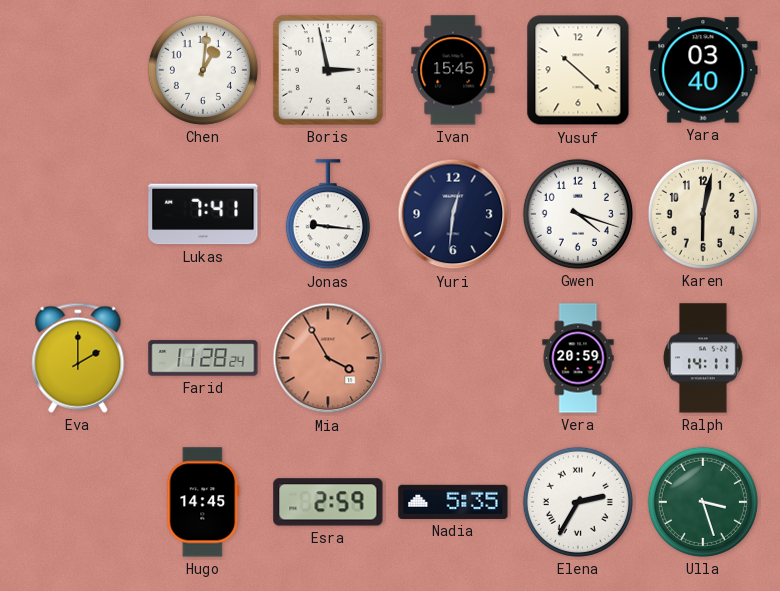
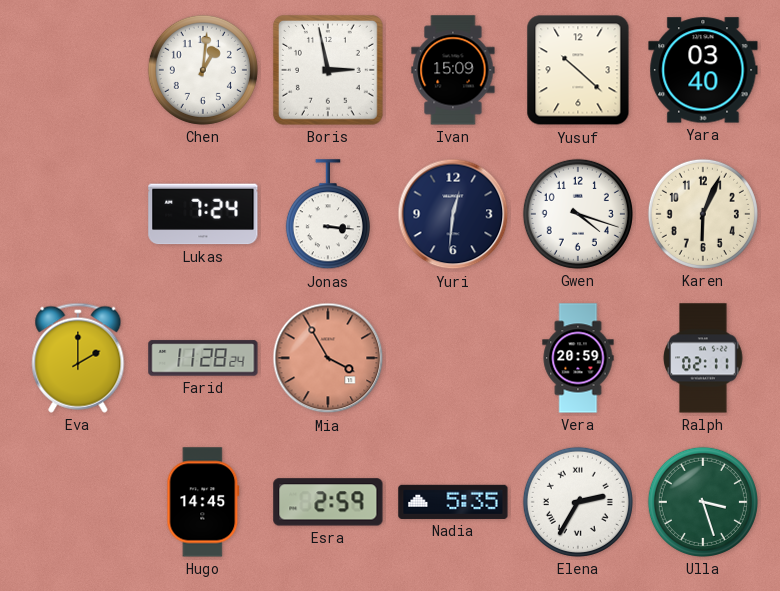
Ivan: 15:45 -> 15:09
Lukas: 7:41 -> 7:24
Jonas: 9:16 -> 3:16
Karen: 6:02 -> 6:04
Ralph: 14:11 -> 02:11
